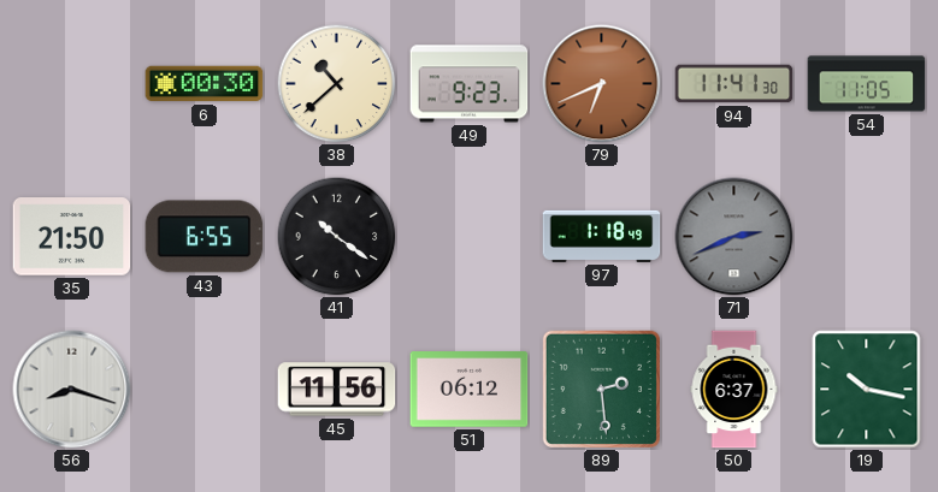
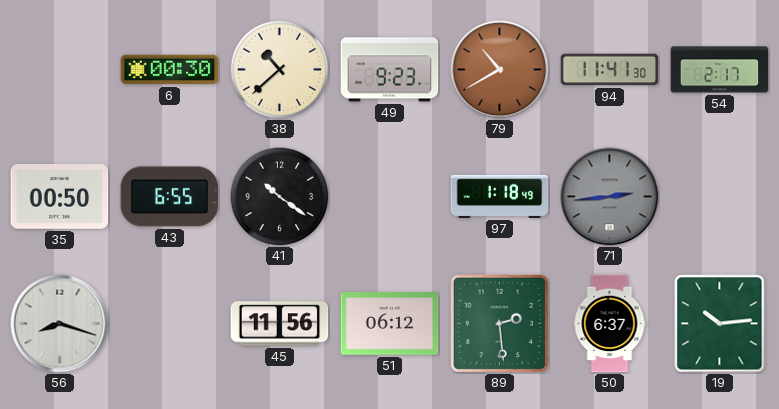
79: 6:41 -> 10:40
54: 11:05 -> 2:17
35: 21:50 -> 00:50
71: 2:41 -> 2:44
19: 10:17 -> 10:14
